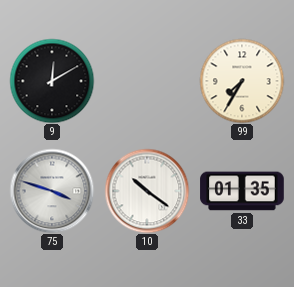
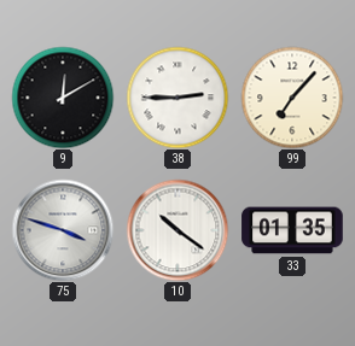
38: none -> 2:45
99: 7:35 -> 7:07
